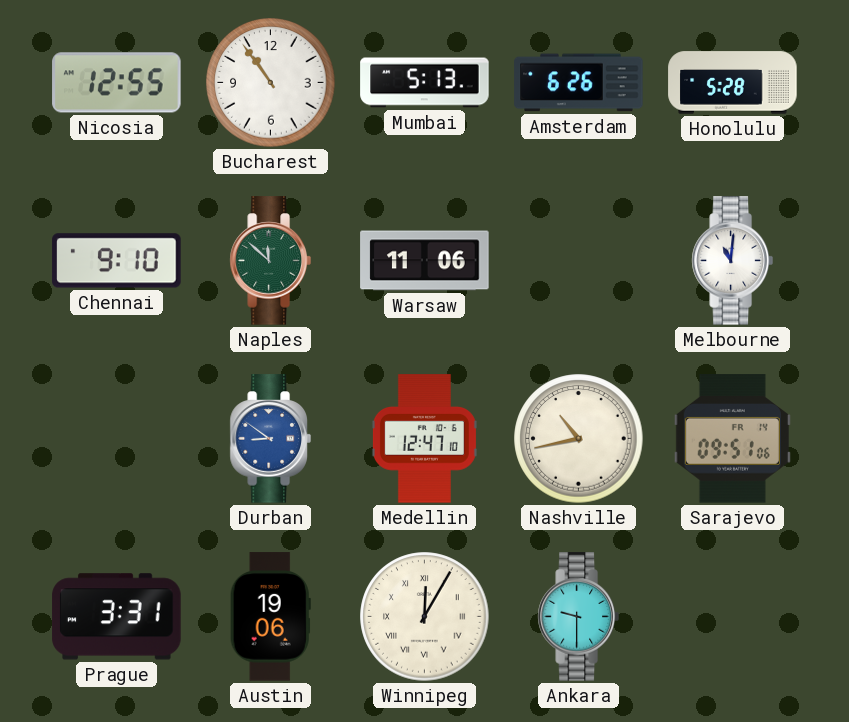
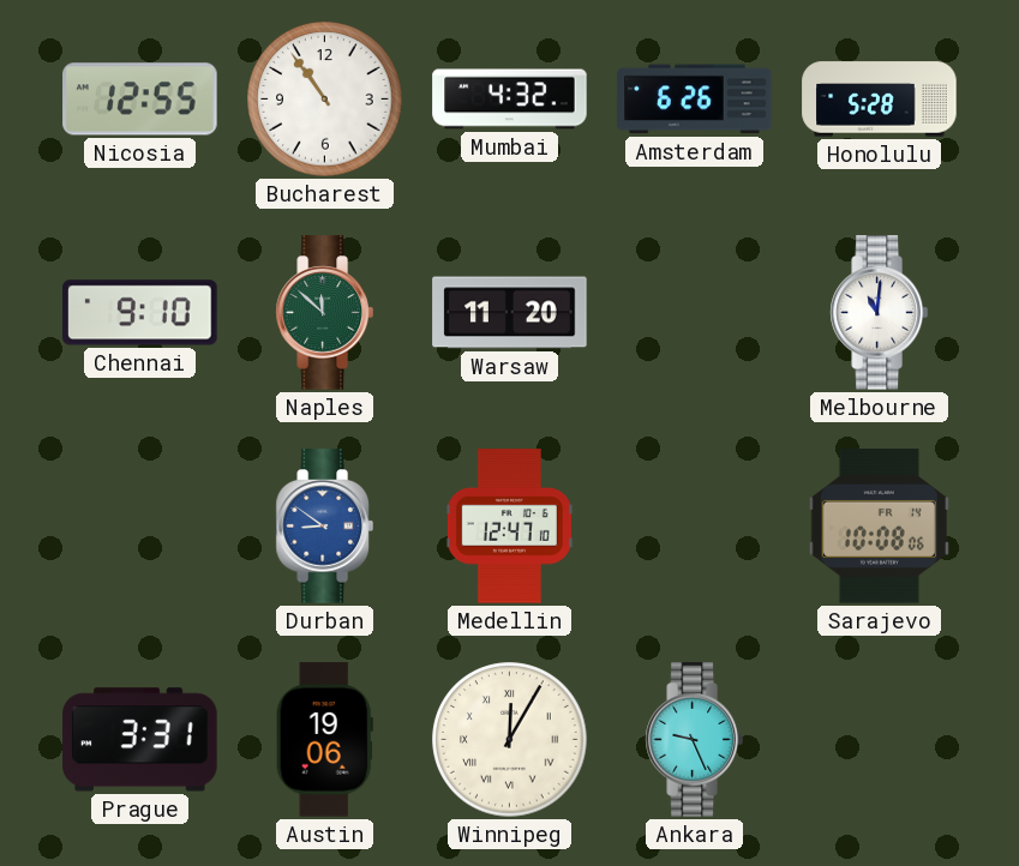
Mumbai: 5:13 -> 4:32
Warsaw: 11:06 -> 11:20
Nashville: 10:43 -> none
Sarajevo: 09:51 -> 10:08
Ankara: 9:30 -> 9:26
